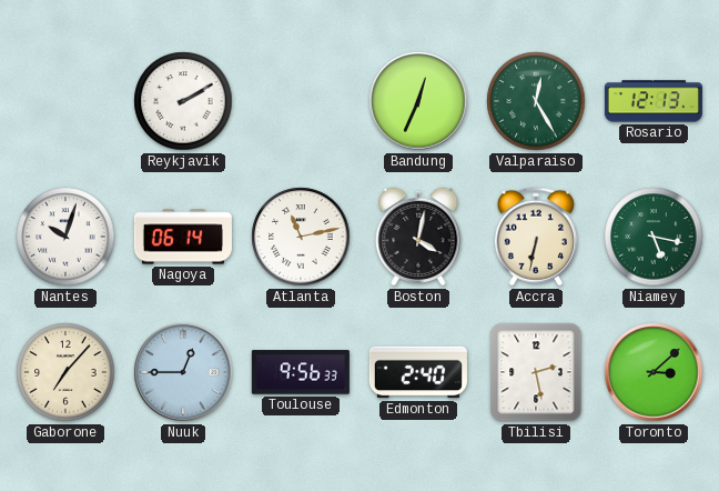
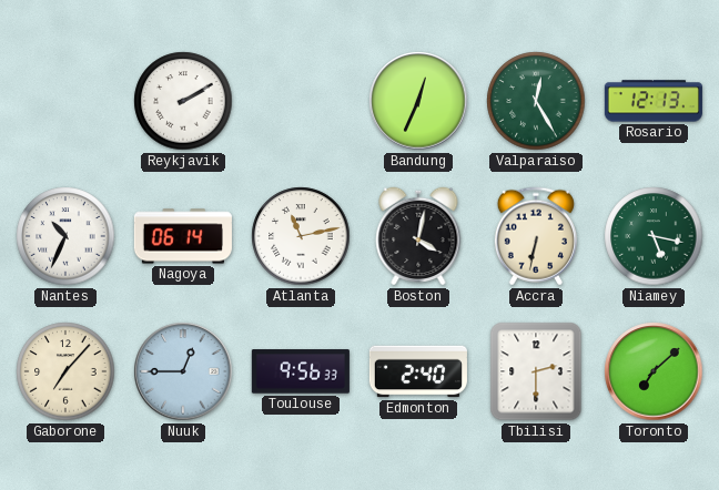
Nantes: 10:03 -> 10:34
Tbilisi: 2:28 -> 2:30
Toronto: 3:08 -> 7:08
